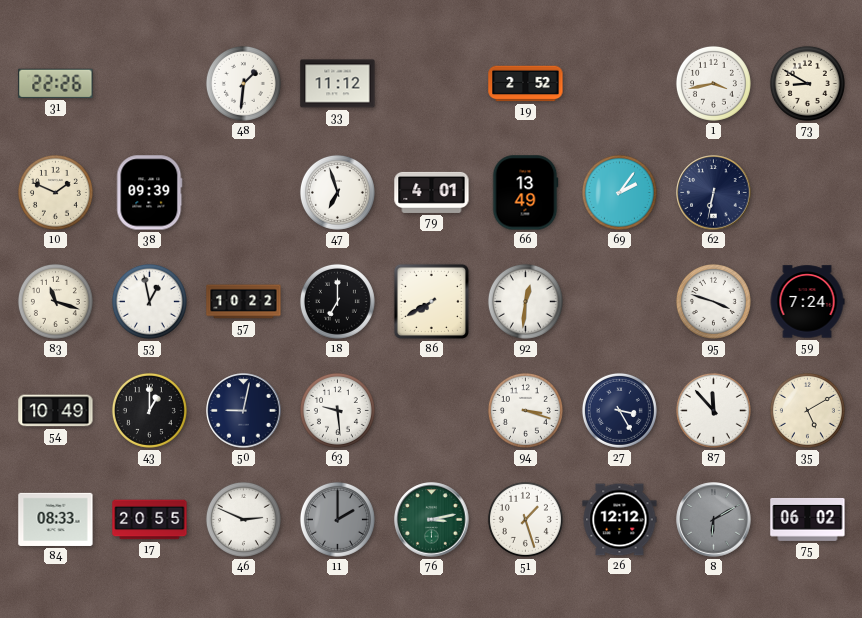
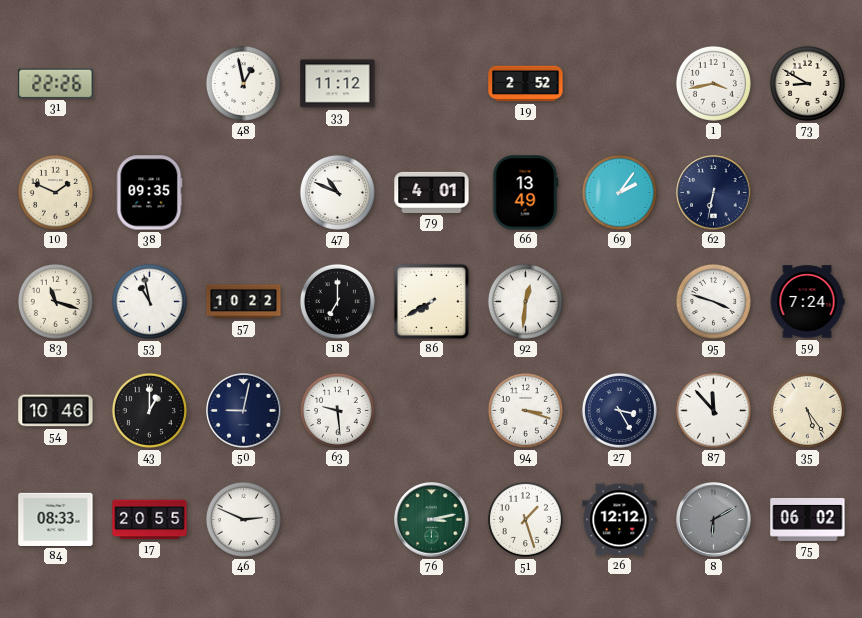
48: 1:31 -> 12:58
38: 09:39 -> 09:35
47: 6:57 -> 10:49
53: 12:58 -> 10:58
54: 10:49 -> 10:46
35: 5:10 -> 5:24
11: 2:00 -> none
